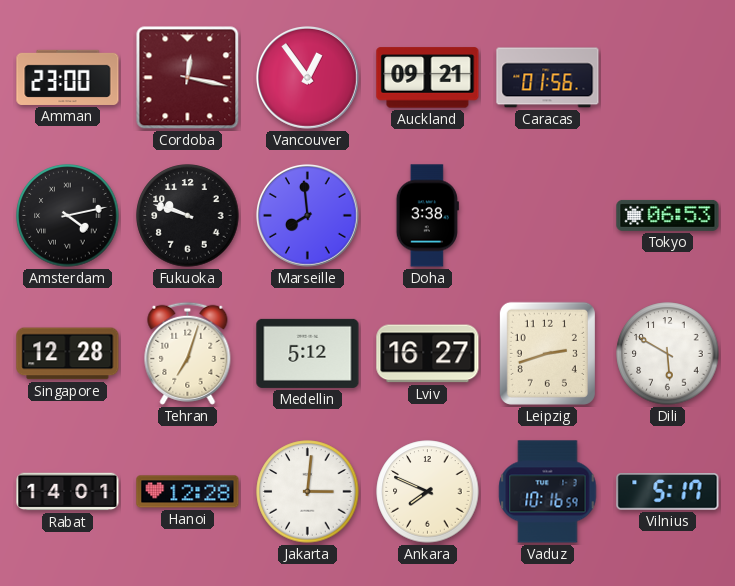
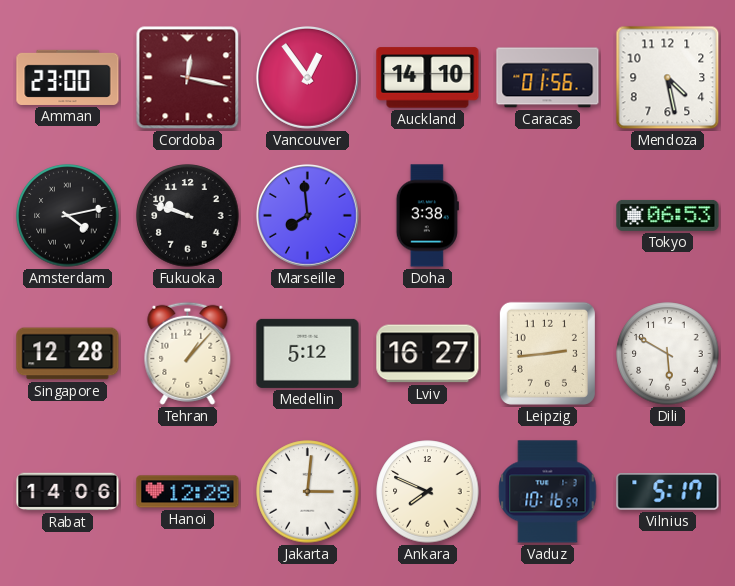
Auckland: 09:21 -> 14:10
Mendoza: none -> 4:28
Tehran: 7:03 -> 1:07
Leipzig: 2:42 -> 2:44
Rabat: 14:01 -> 14:06
